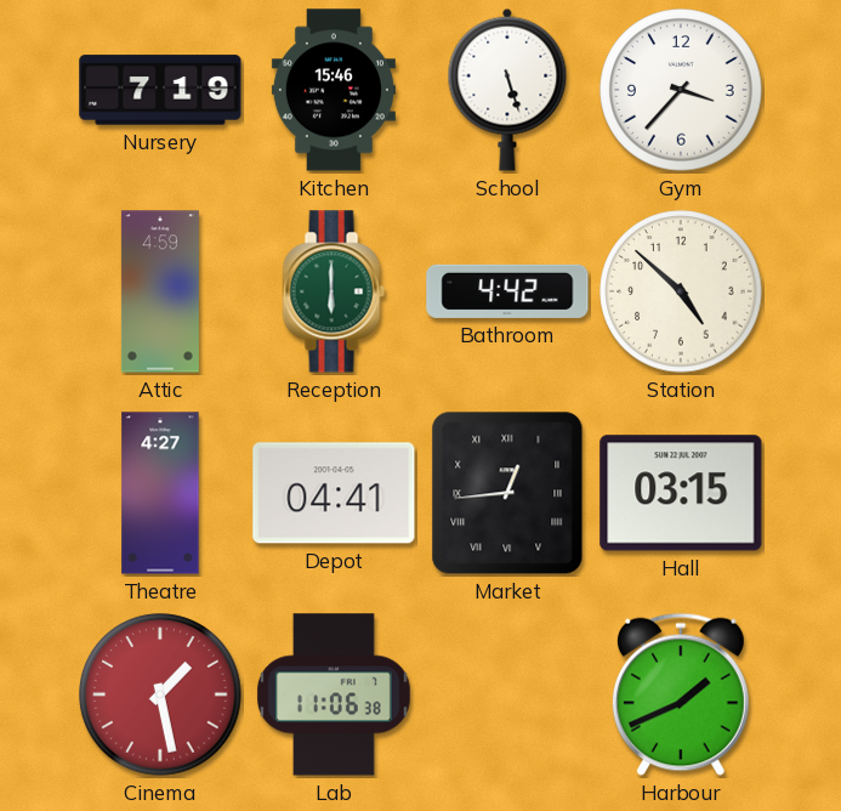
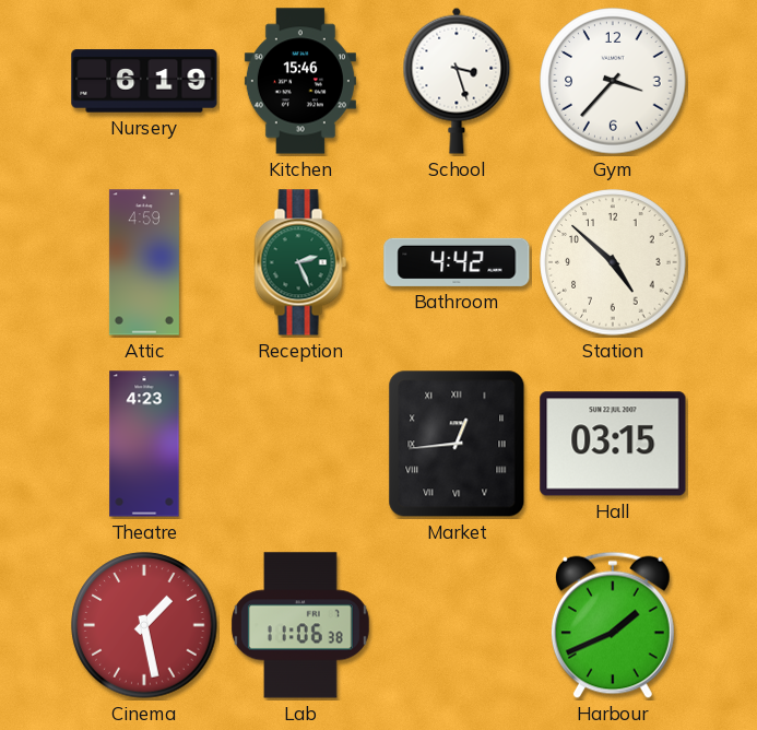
Nursery: 7:19 -> 6:19
School: 5:27 -> 3:27
Reception: 6:00 -> 2:26
Theatre: 4:27 -> 4:23
Depot: 04:41 -> none
